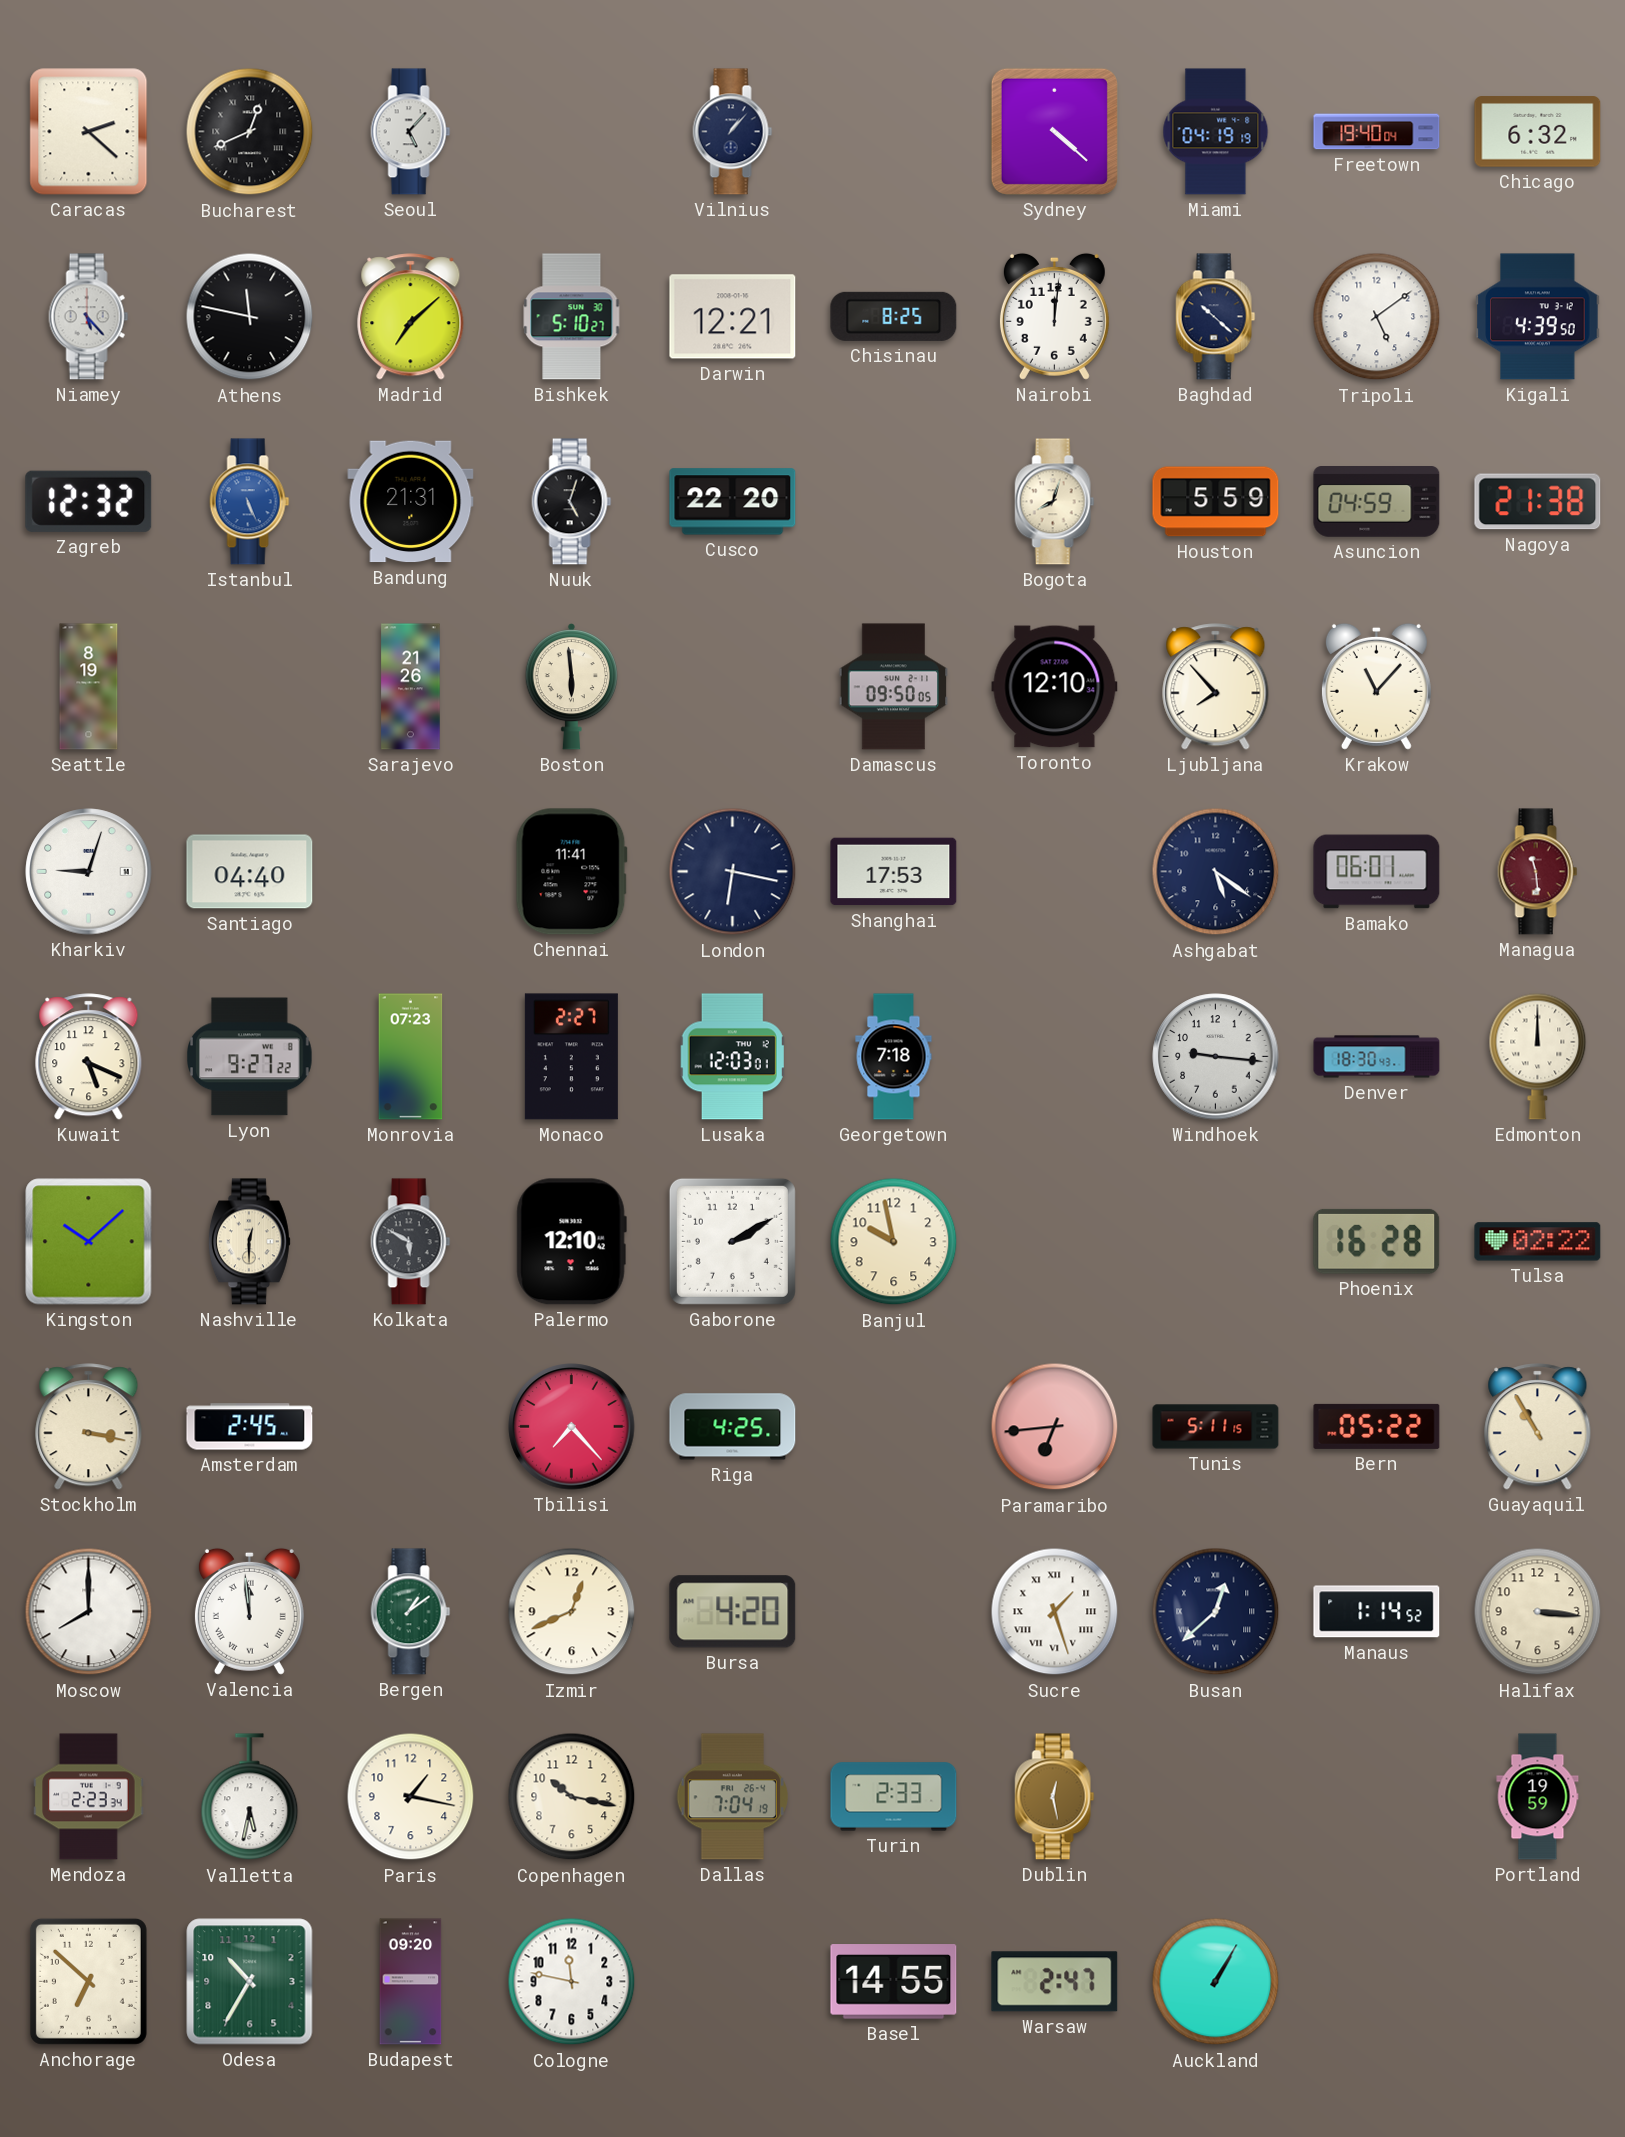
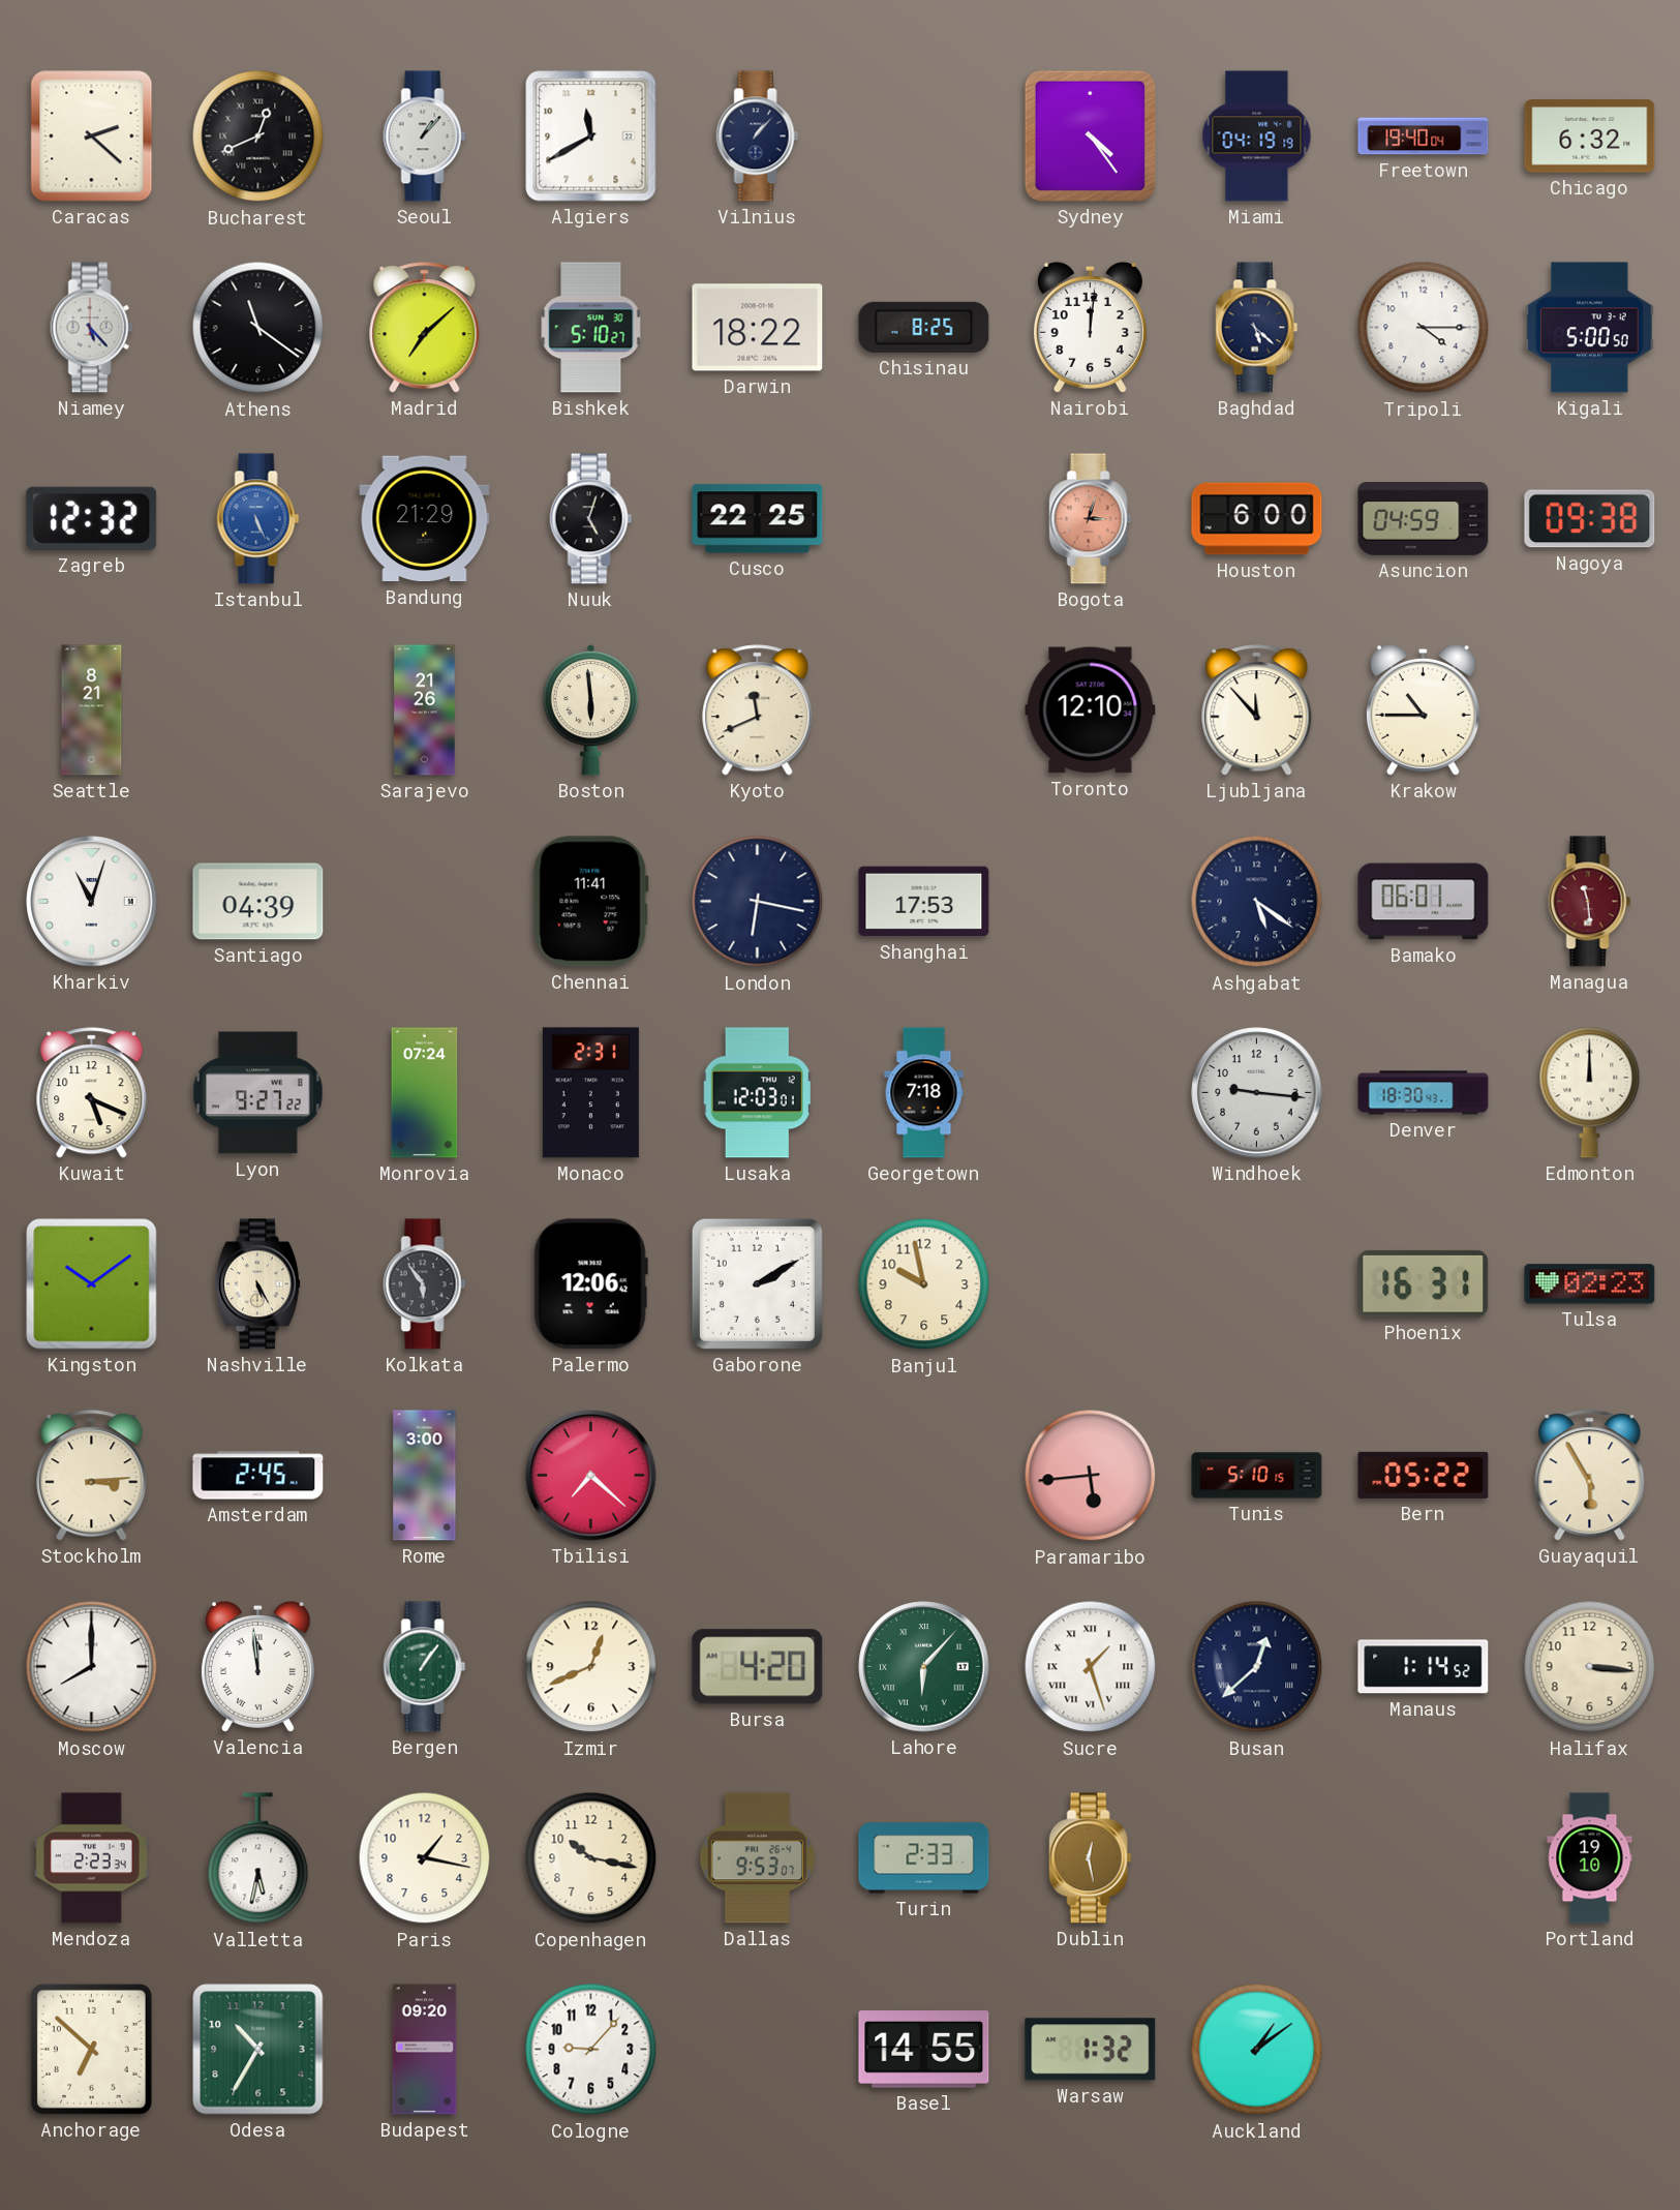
Seoul: 5:07 -> 1:07
Algiers: none -> 11:40
Sydney: 4:22 -> 4:24
Athens: 11:47 -> 11:21
Darwin: 12:21 -> 18:22
Baghdad: 10:22 -> 5:22
Tripoli: 5:09 -> 4:15
Kigali: 4:39 -> 5:00
Bandung: 21:31 -> 21:29
Cusco: 22:20 -> 22:25
Bogota: 8:03 -> 3:03
Bogota dial: cream -> salmon
Houston: 5:59 -> 6:00
Nagoya: 21:38 -> 09:38
Seattle: 8:19 -> 8:21
Kyoto: none -> 11:41
Damascus: 09:50 -> none
Ljubljana: 7:53 -> 11:53
Krakow: 11:07 -> 10:45
Kharkiv: 9:03 -> 11:03
Santiago: 04:40 -> 04:39
Monrovia: 07:23 -> 07:24
Monaco: 2:27 -> 2:31
Kingston: 10:08 -> 10:09
Nashville: 12:30 -> 5:25
Kolkata: 5:50 -> 5:54
Palermo: 12:10 -> 12:06
Phoenix: 16:28 -> 16:31
Tulsa: 02:22 -> 02:23
Stockholm: 3:17 -> 3:14
Rome: none -> 3:00
Tbilisi: 7:23 -> 7:22
Riga: 4:25 -> none
Paramaribo: 6:44 -> 5:44
Tunis: 5:11 -> 5:10
Guayaquil: 10:55 -> 5:55
Bergen: 1:09 -> 1:06
Lahore: none -> 6:07
Dallas: 7:04 -> 9:53
Portland: 19:59 -> 19:10
Cologne: 11:47 -> 9:07
Warsaw: 2:47 -> 1:32
Auckland: 1:05 -> 1:09
